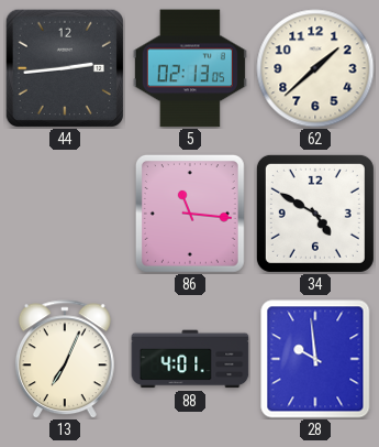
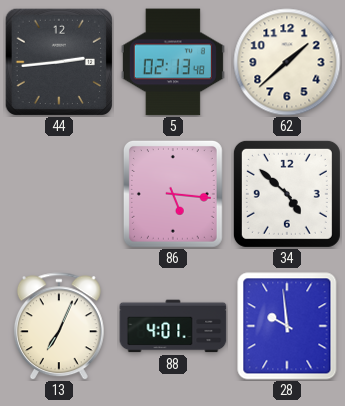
5: 02:13:05 -> 02:13:48
86: 11:16 -> 5:16
34: 4:50 -> 4:52
